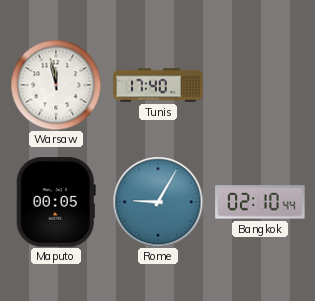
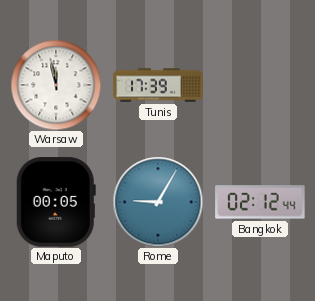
Tunis: 17:40 -> 17:39
Bangkok: 02:10 -> 02:12
